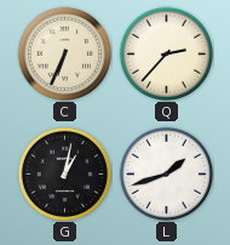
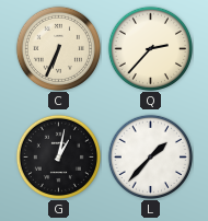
L: 1:42 -> 1:37
